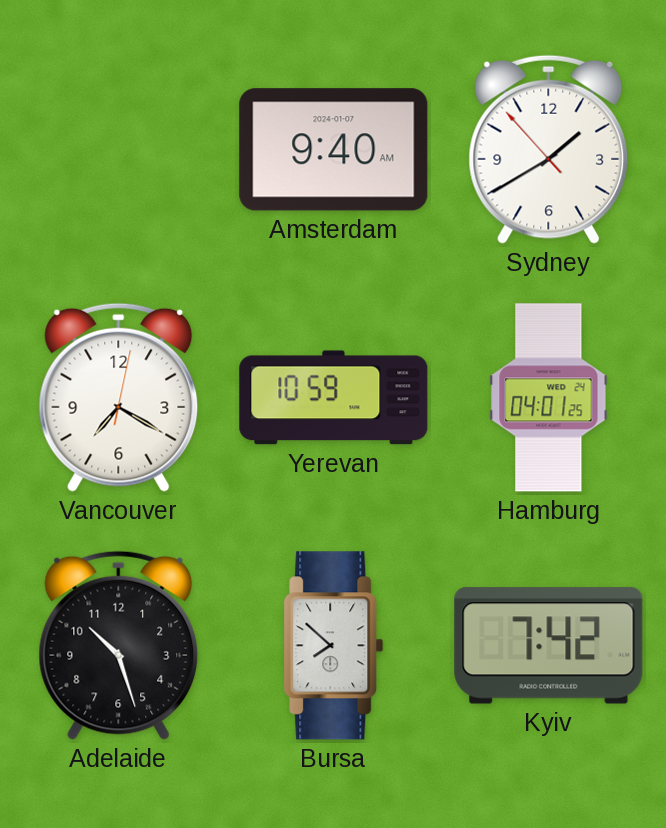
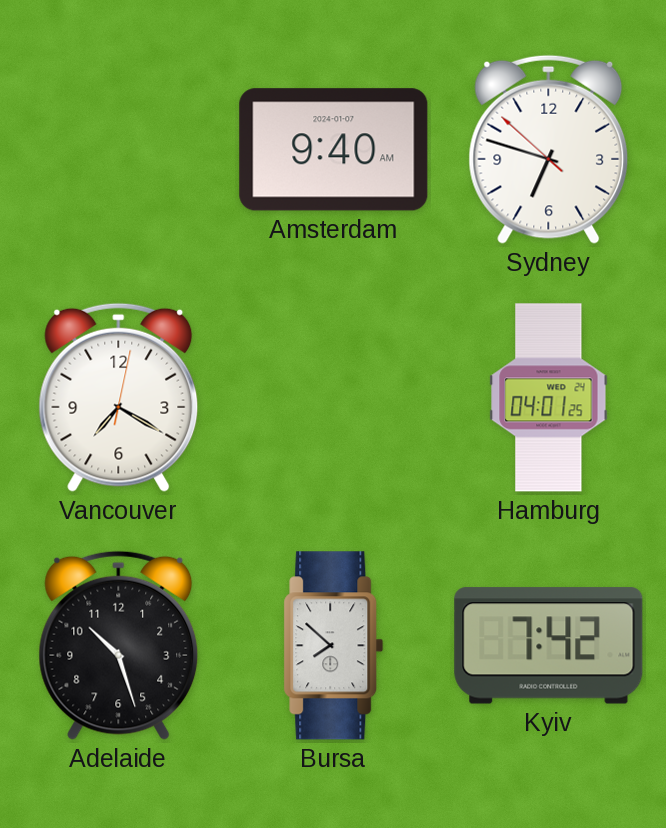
Sydney: 1:39 -> 6:47
Yerevan: 10:59 -> none
